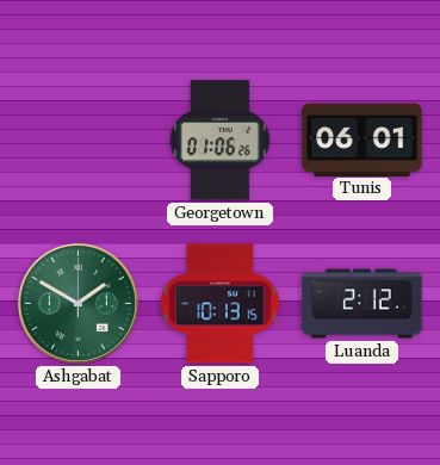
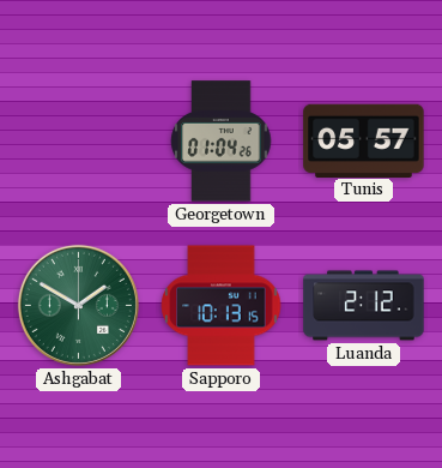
Georgetown: 01:06 -> 01:04
Tunis: 06:01 -> 05:57
